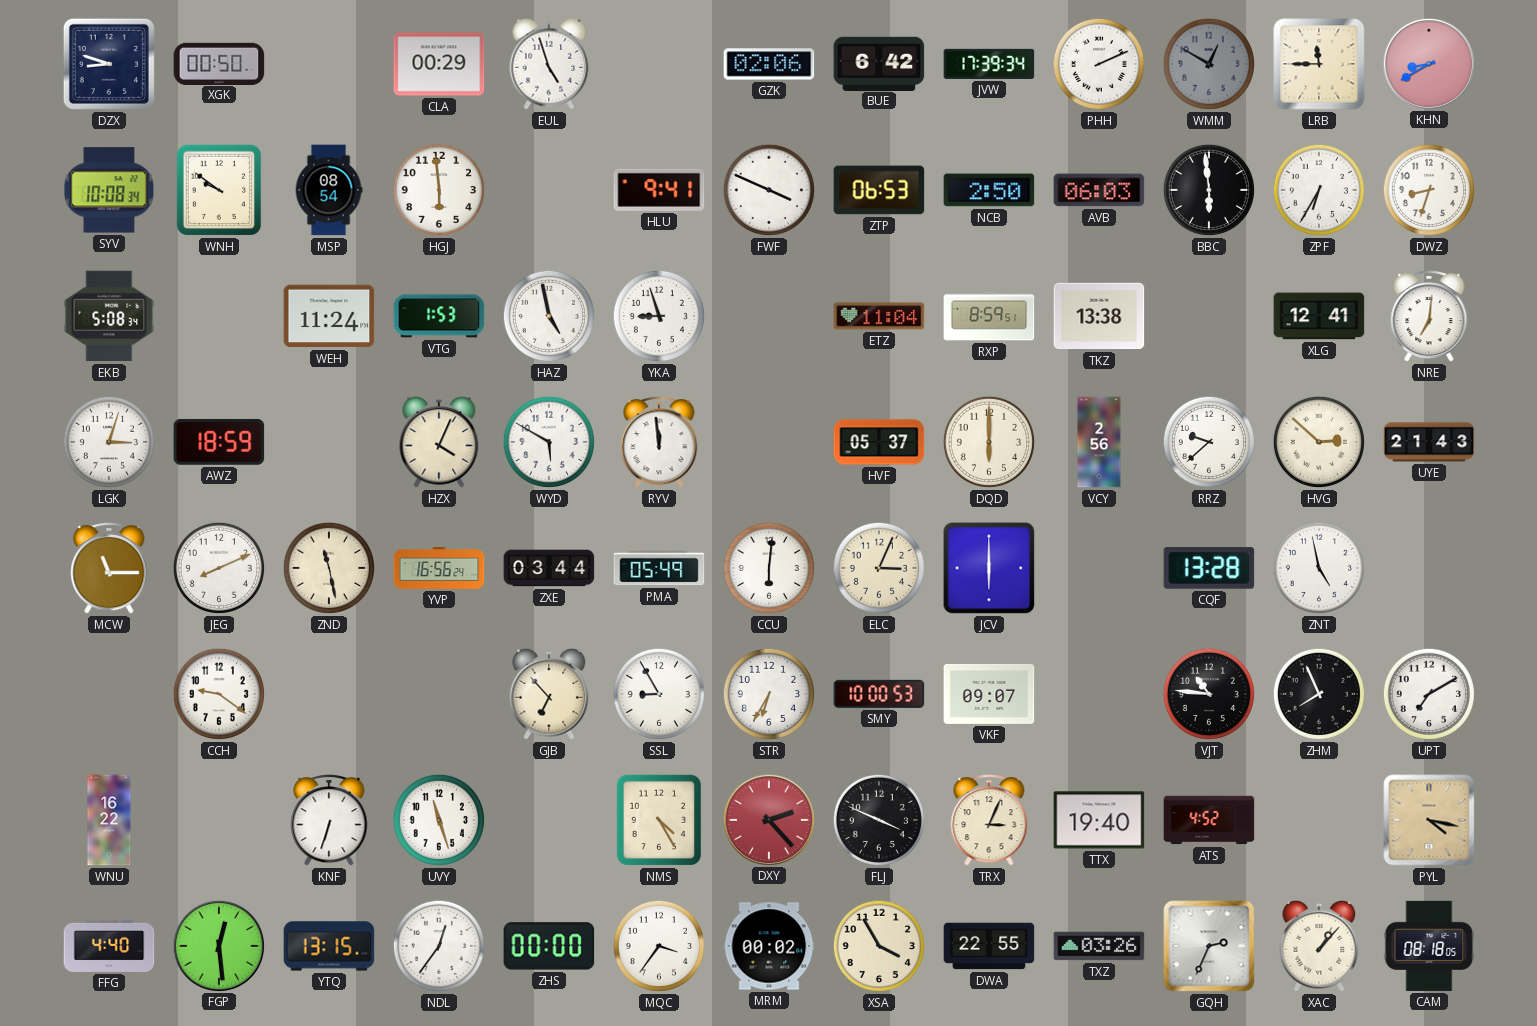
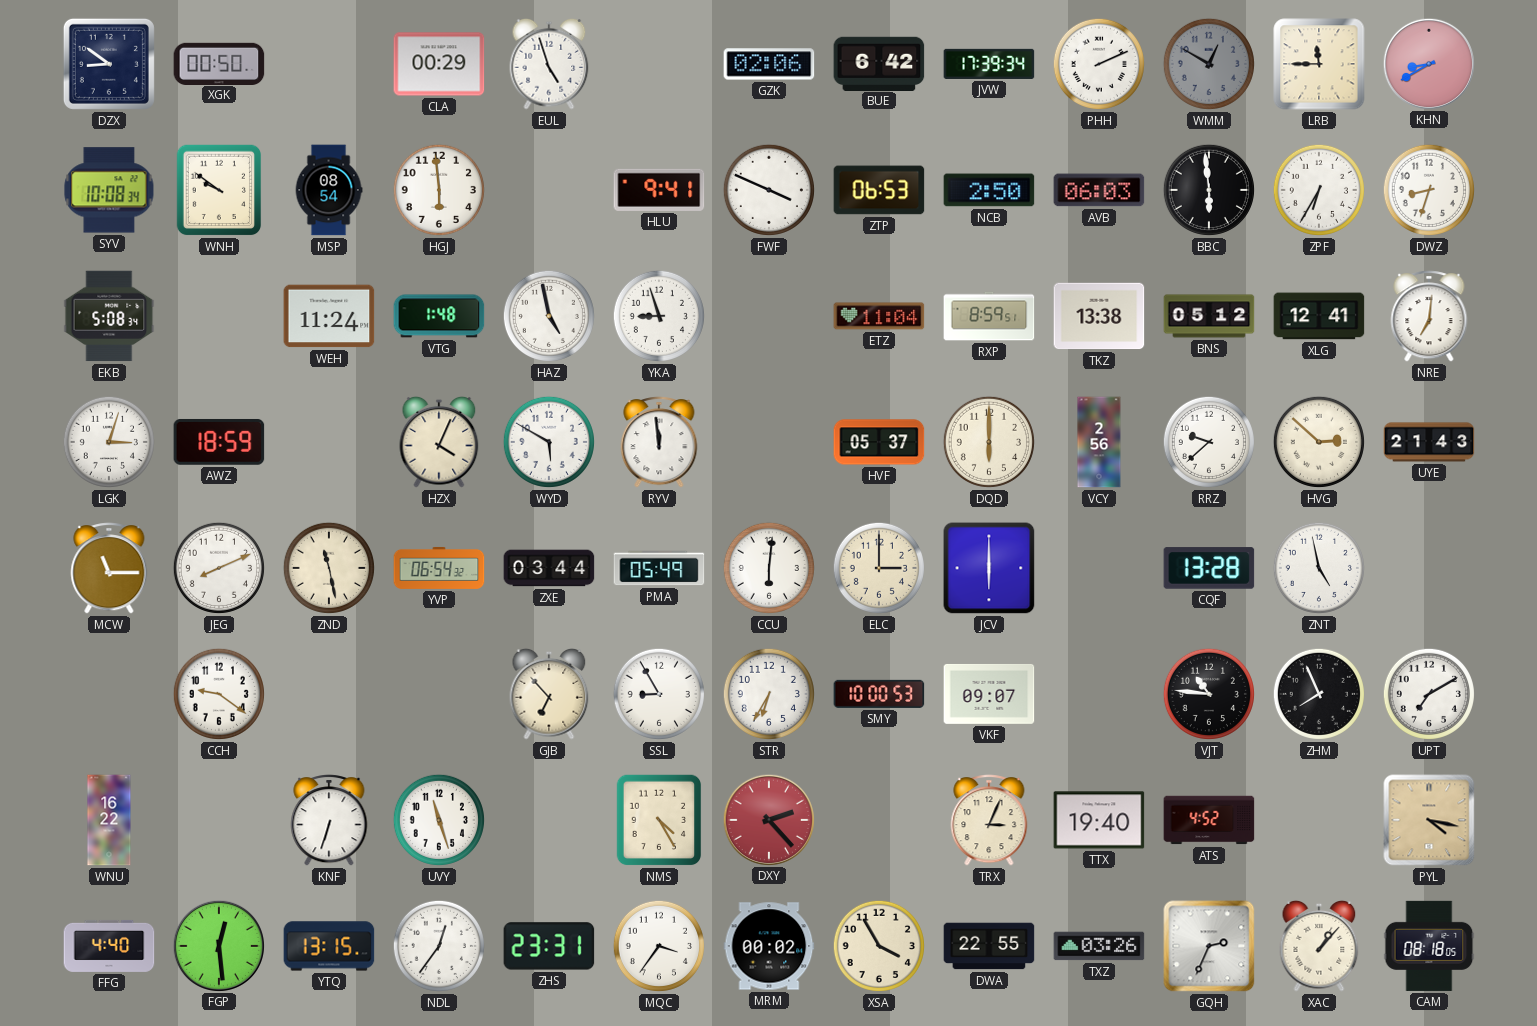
DZX: 8:48 -> 8:51
VTG: 1:53 -> 1:48
BNS: none -> 05:12
YVP: 16:56 -> 06:54
ELC: 3:04 -> 3:00
FLJ: 3:49 -> none
ZHS: 00:00 -> 23:31
